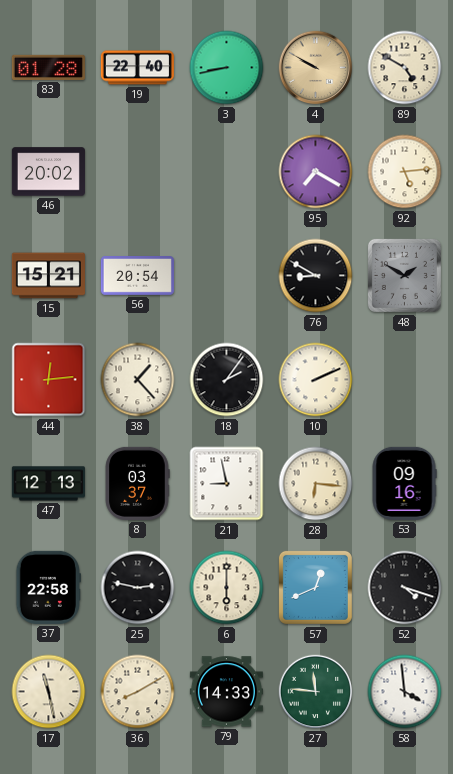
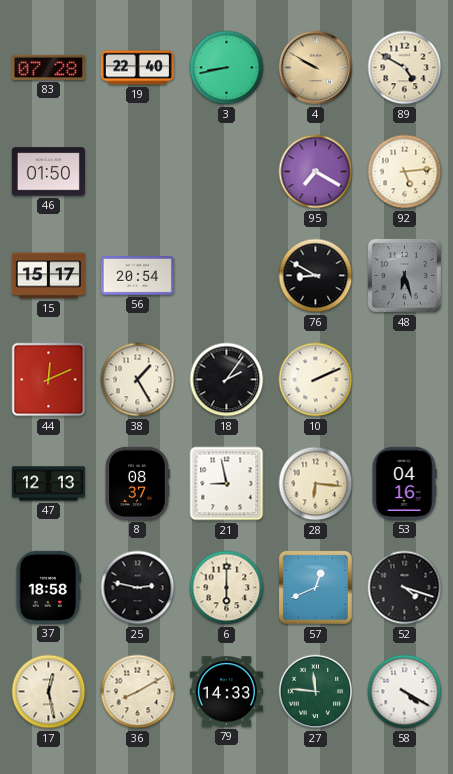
83: 01:28 -> 07:28
46: 20:02 -> 01:50
15: 15:21 -> 15:17
48: 1:50 -> 6:27
44: 12:14 -> 12:11
38: 1:23 -> 1:25
8: 03:37 -> 08:37
53: 09:16 -> 04:16
37: 22:58 -> 18:58
17: 11:28 -> 12:28
58: 3:59 -> 4:20
